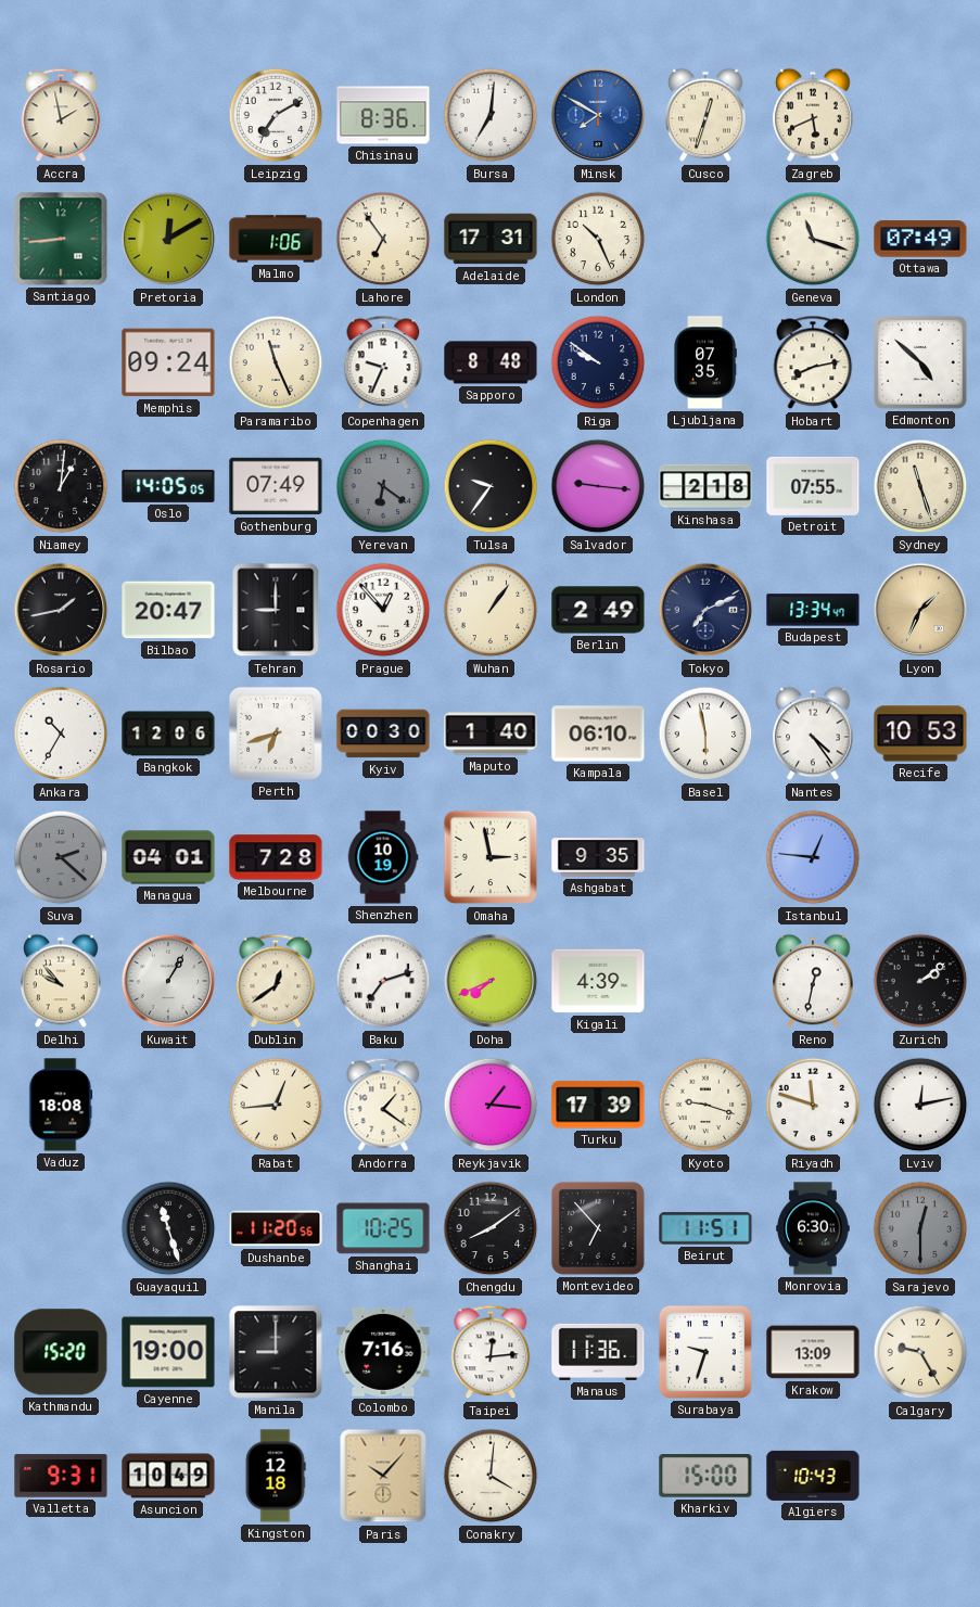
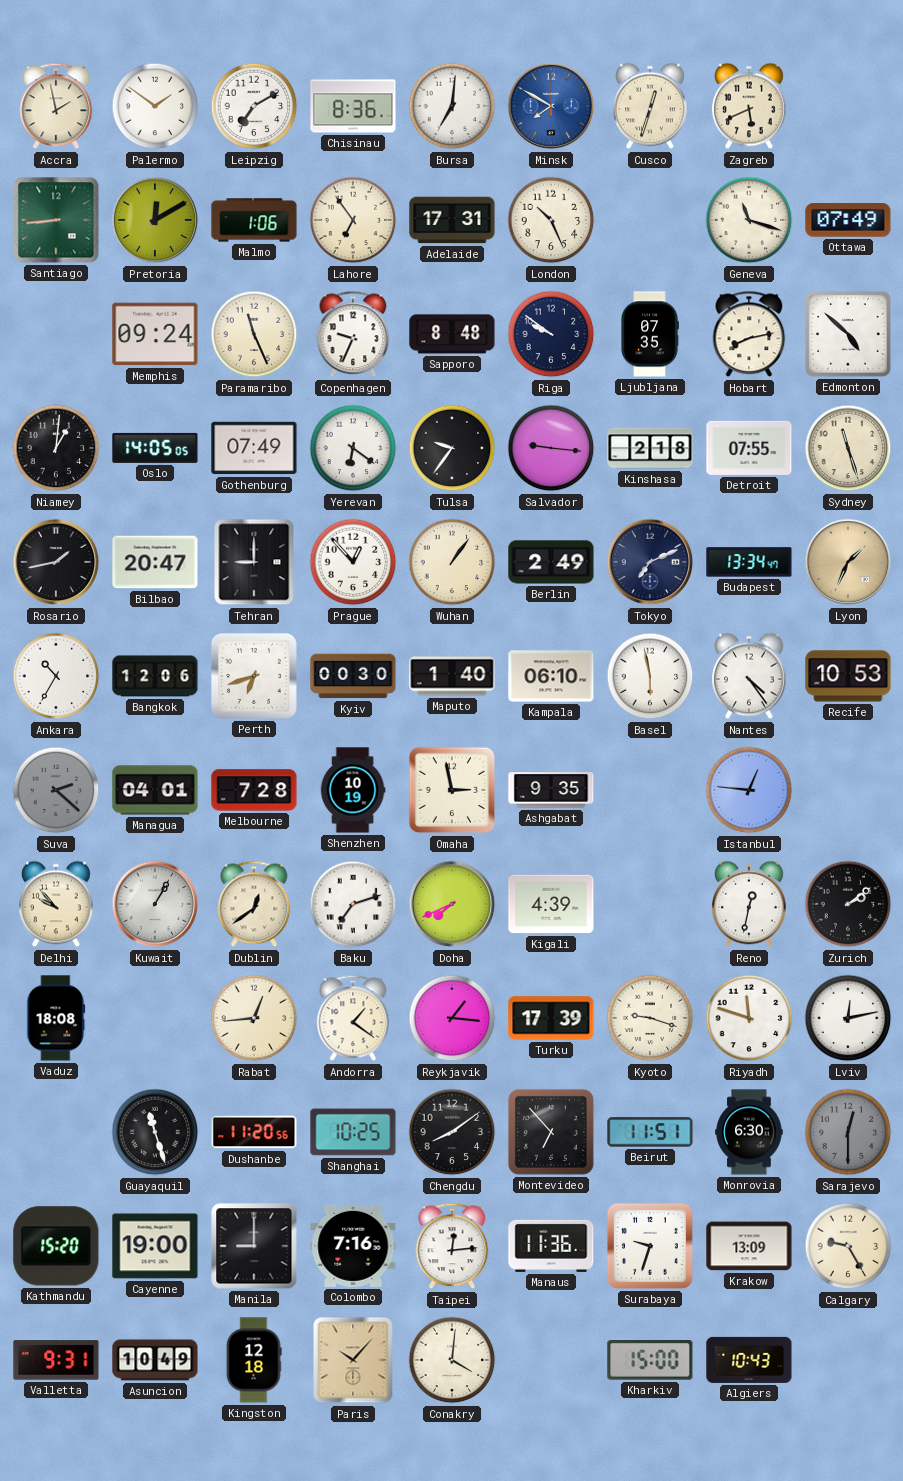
Palermo: none -> 1:51
Yerevan dial: grey -> white
